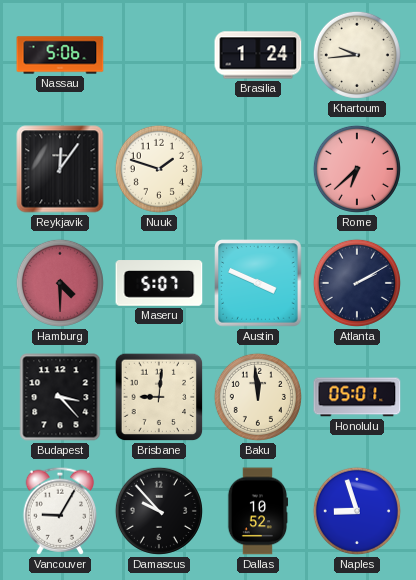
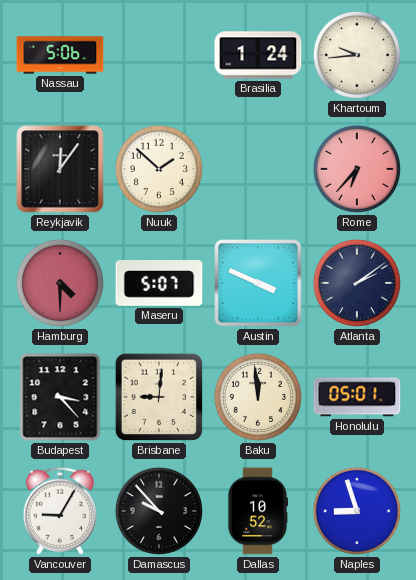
Nuuk: 1:48 -> 1:52
Rome: 6:38 -> 6:37
Atlanta: 2:10 -> 2:09
